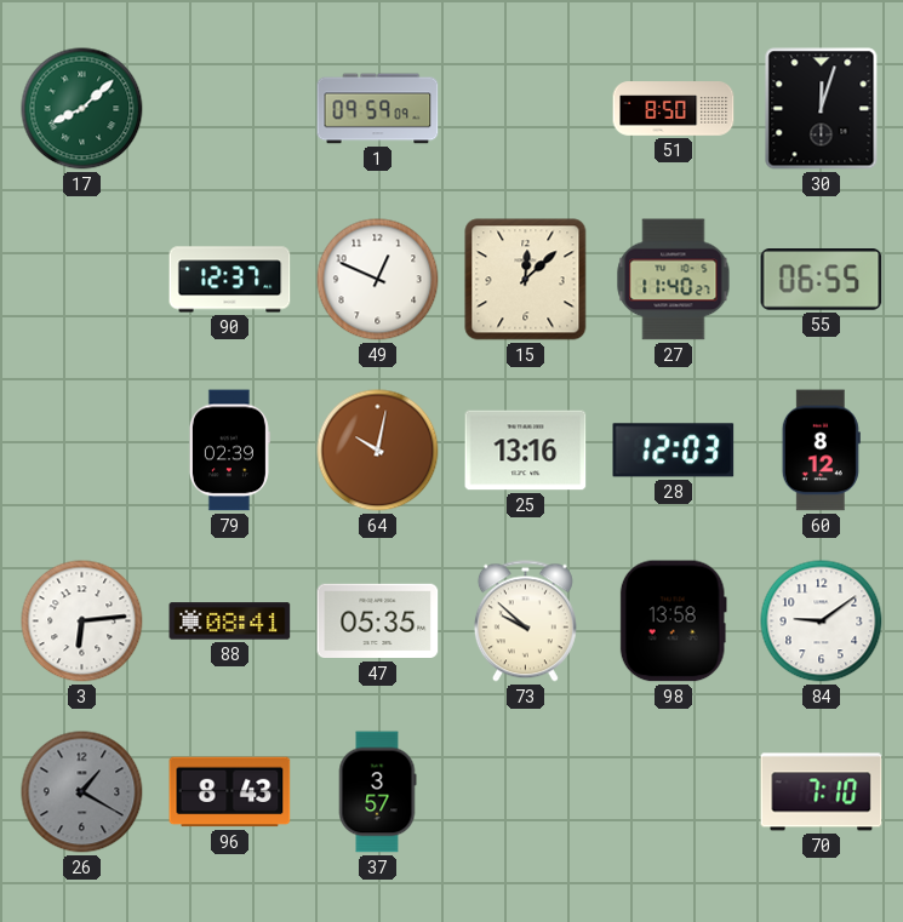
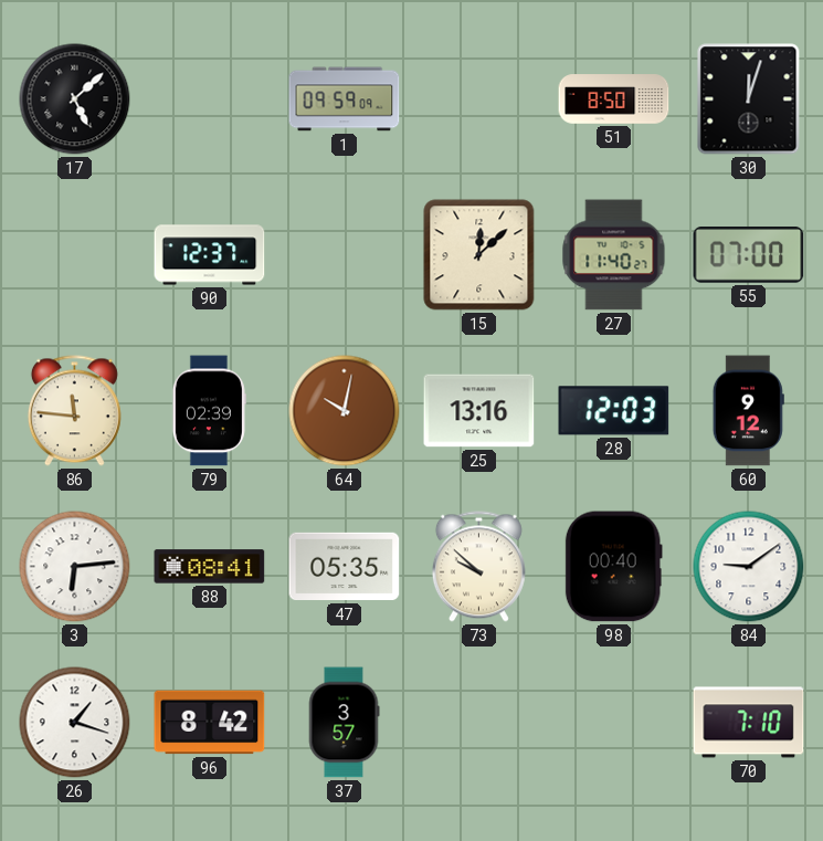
17: 8:08 -> 5:08
17 dial: green -> black
49: 12:49 -> none
55: 06:55 -> 07:00
86: none -> 11:46
60: 8:12 -> 9:12
98: 13:58 -> 00:40
26: 1:20 -> 1:18
26 dial: grey -> white
96: 8:43 -> 8:42
